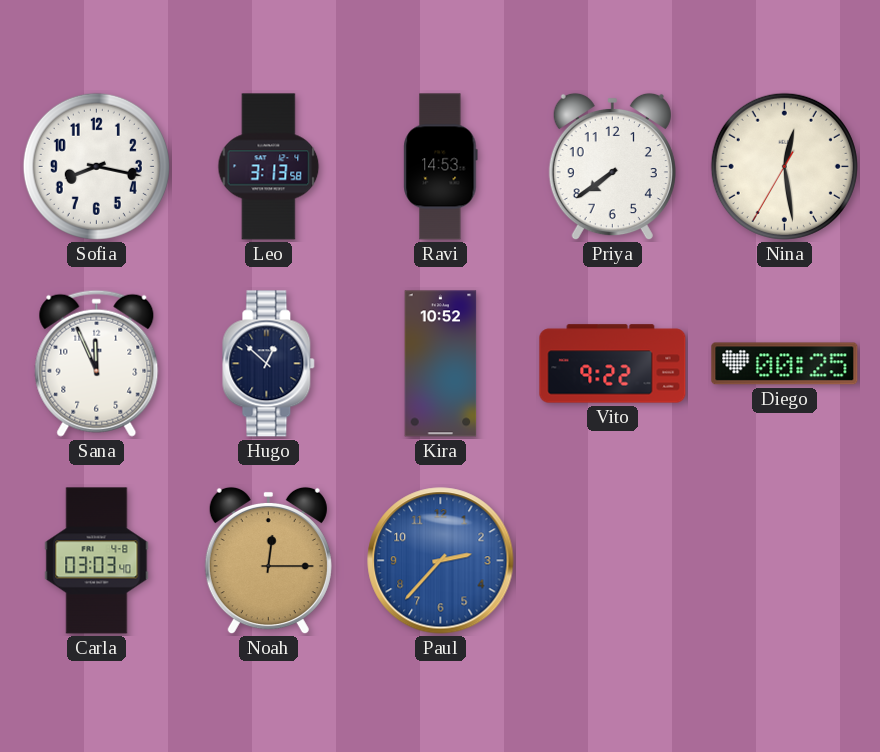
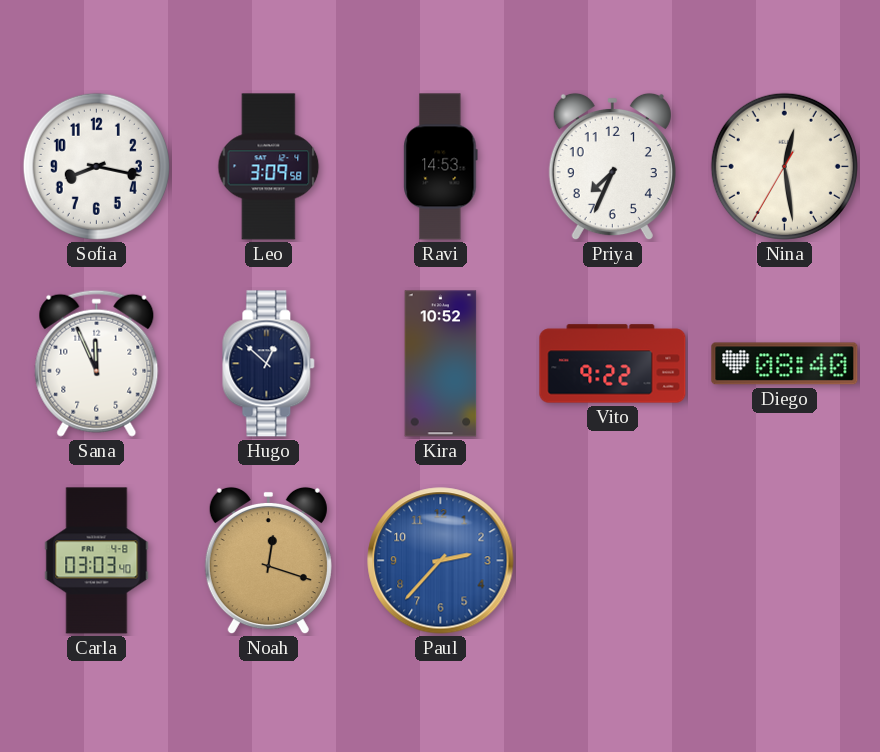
Leo: 3:13 -> 3:09
Priya: 7:39 -> 7:34
Diego: 00:25 -> 08:40
Noah: 12:15 -> 12:18
